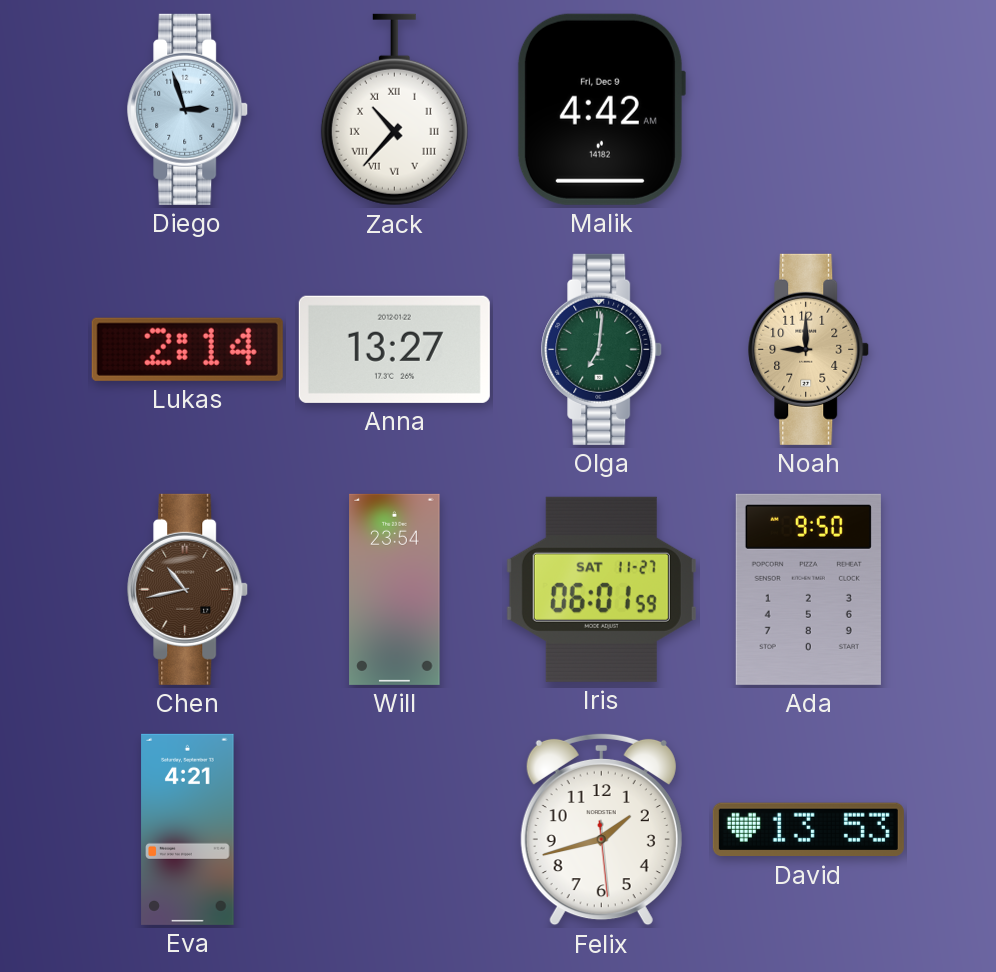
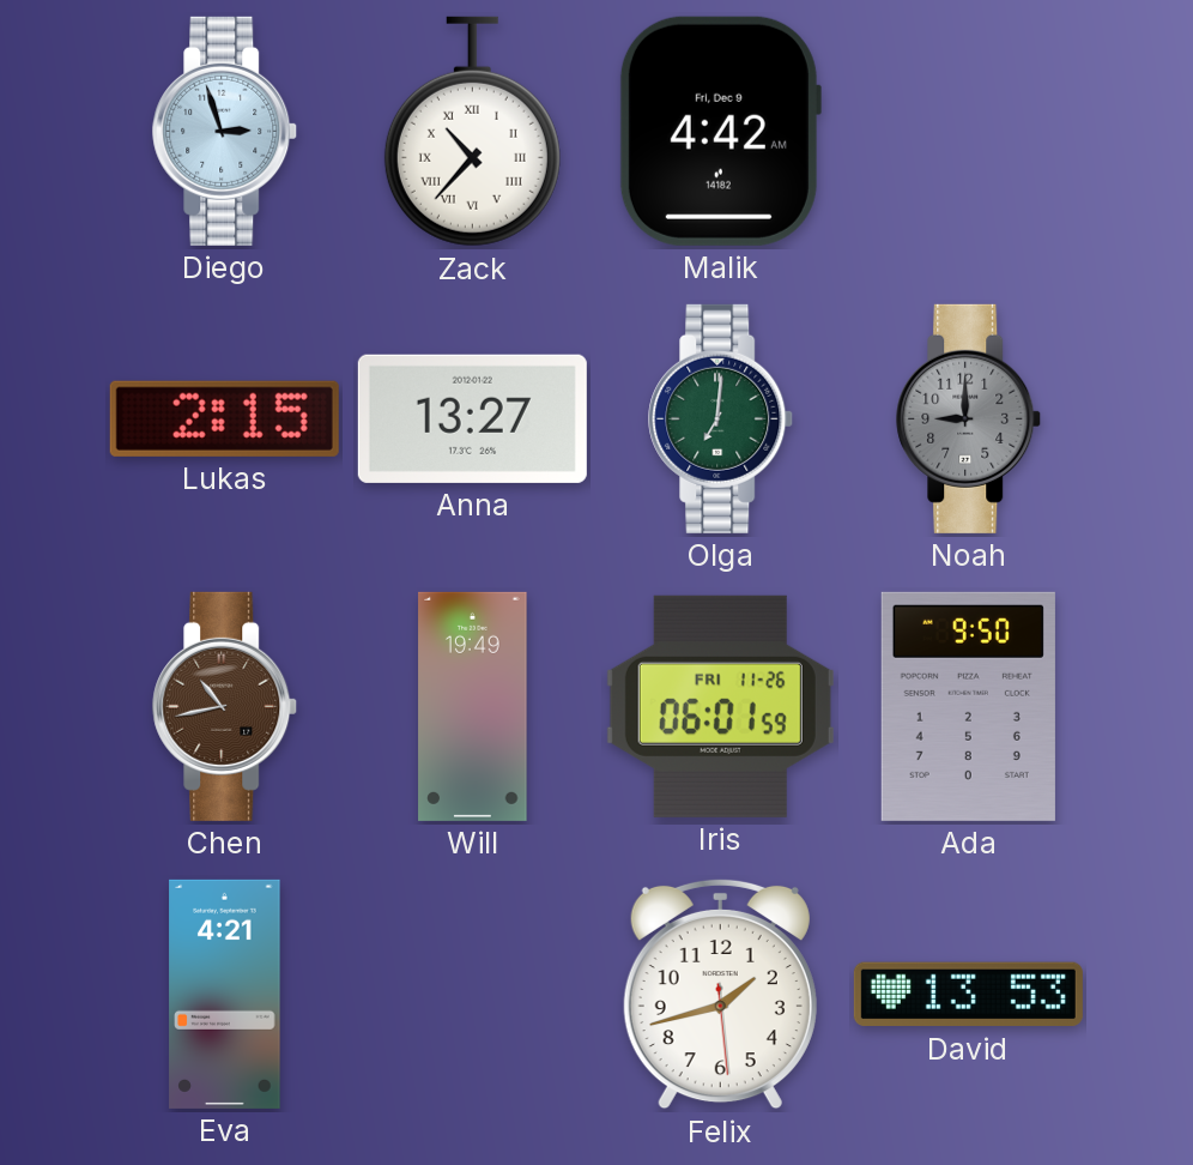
Lukas: 2:14 -> 2:15
Noah dial: champagne -> grey
Will: 23:54 -> 19:49
Iris date: SAT 11-27 -> FRI 11-26
